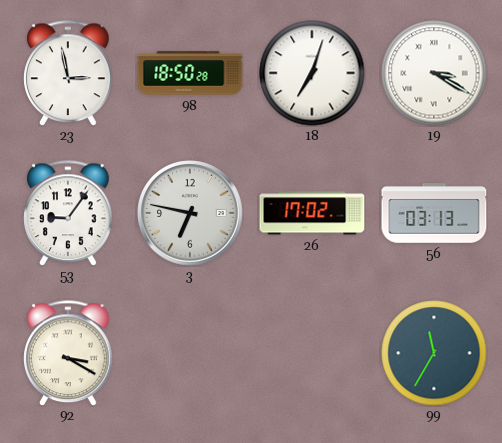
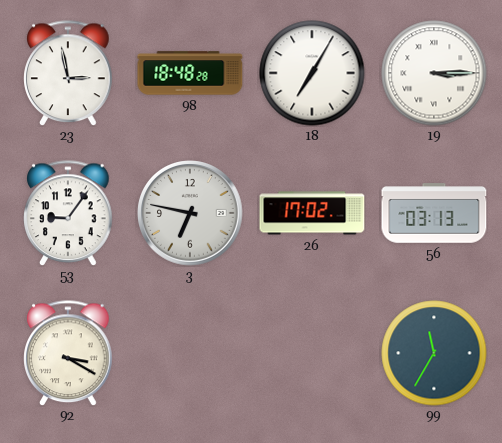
98: 18:50 -> 18:48
18: 7:03 -> 7:05
19: 3:20 -> 3:15
